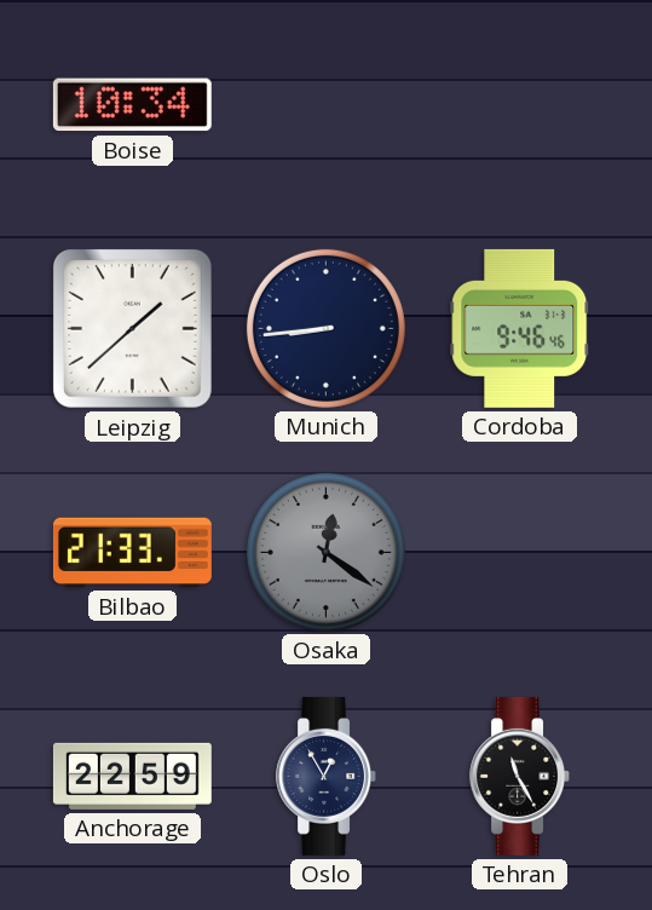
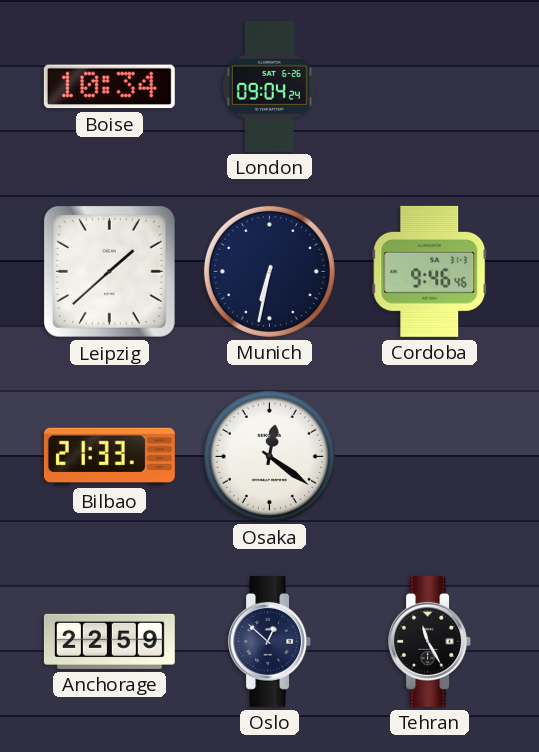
London: none -> 09:04
Munich: 8:44 -> 6:32
Osaka dial: grey -> white
Oslo: 12:55 -> 12:52
